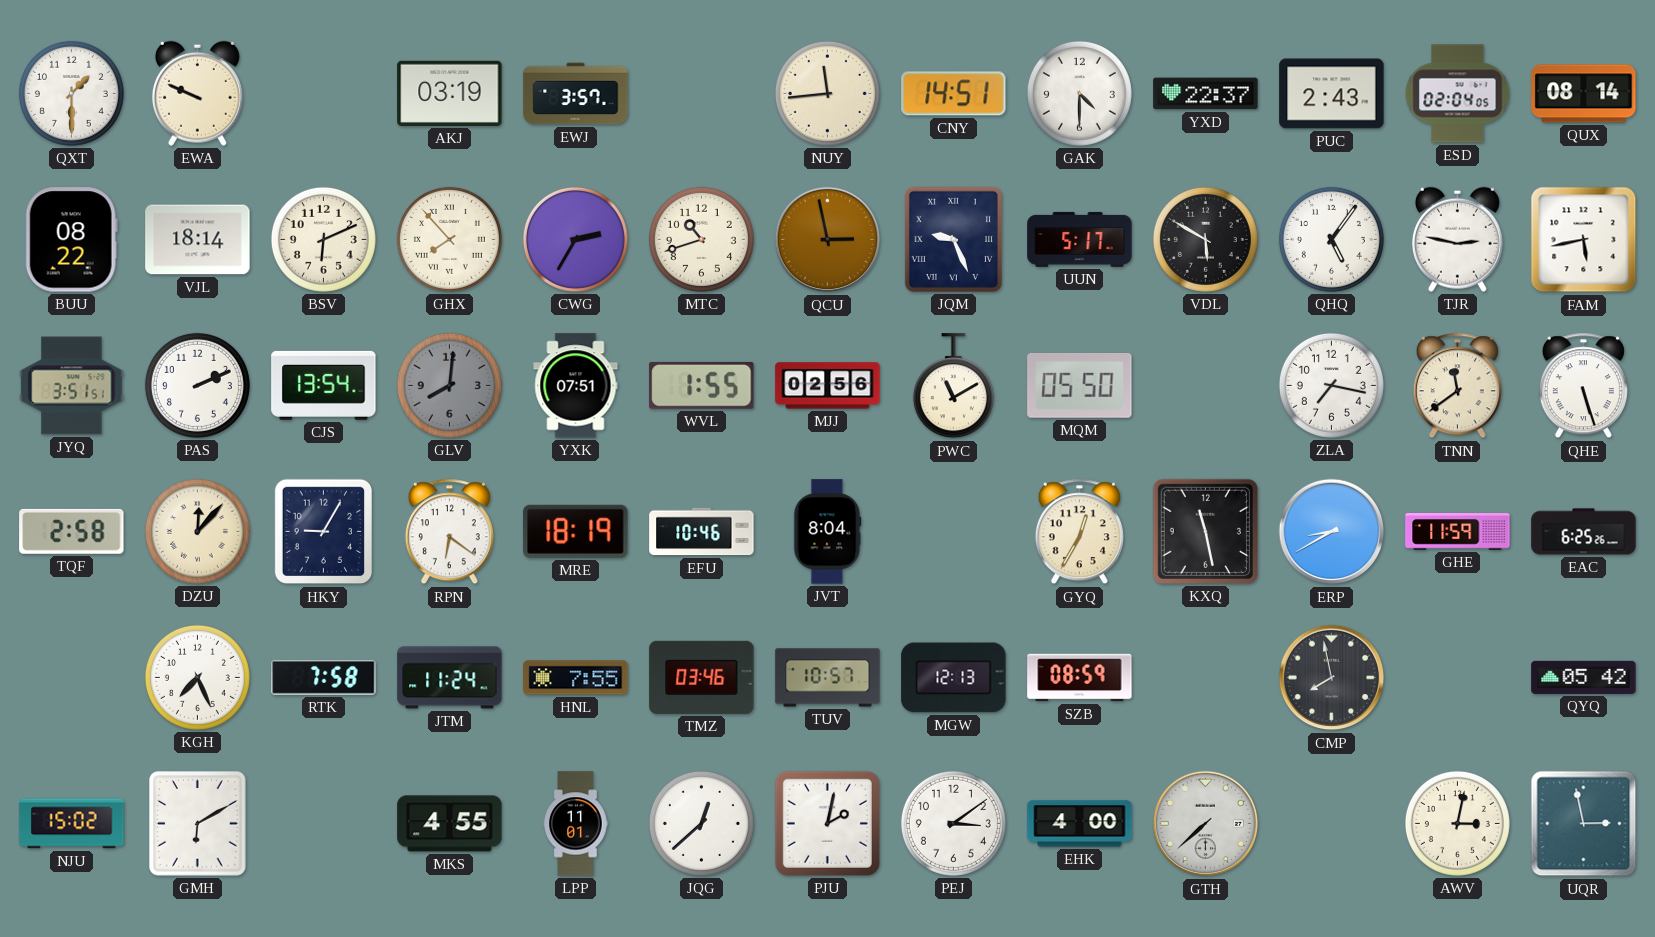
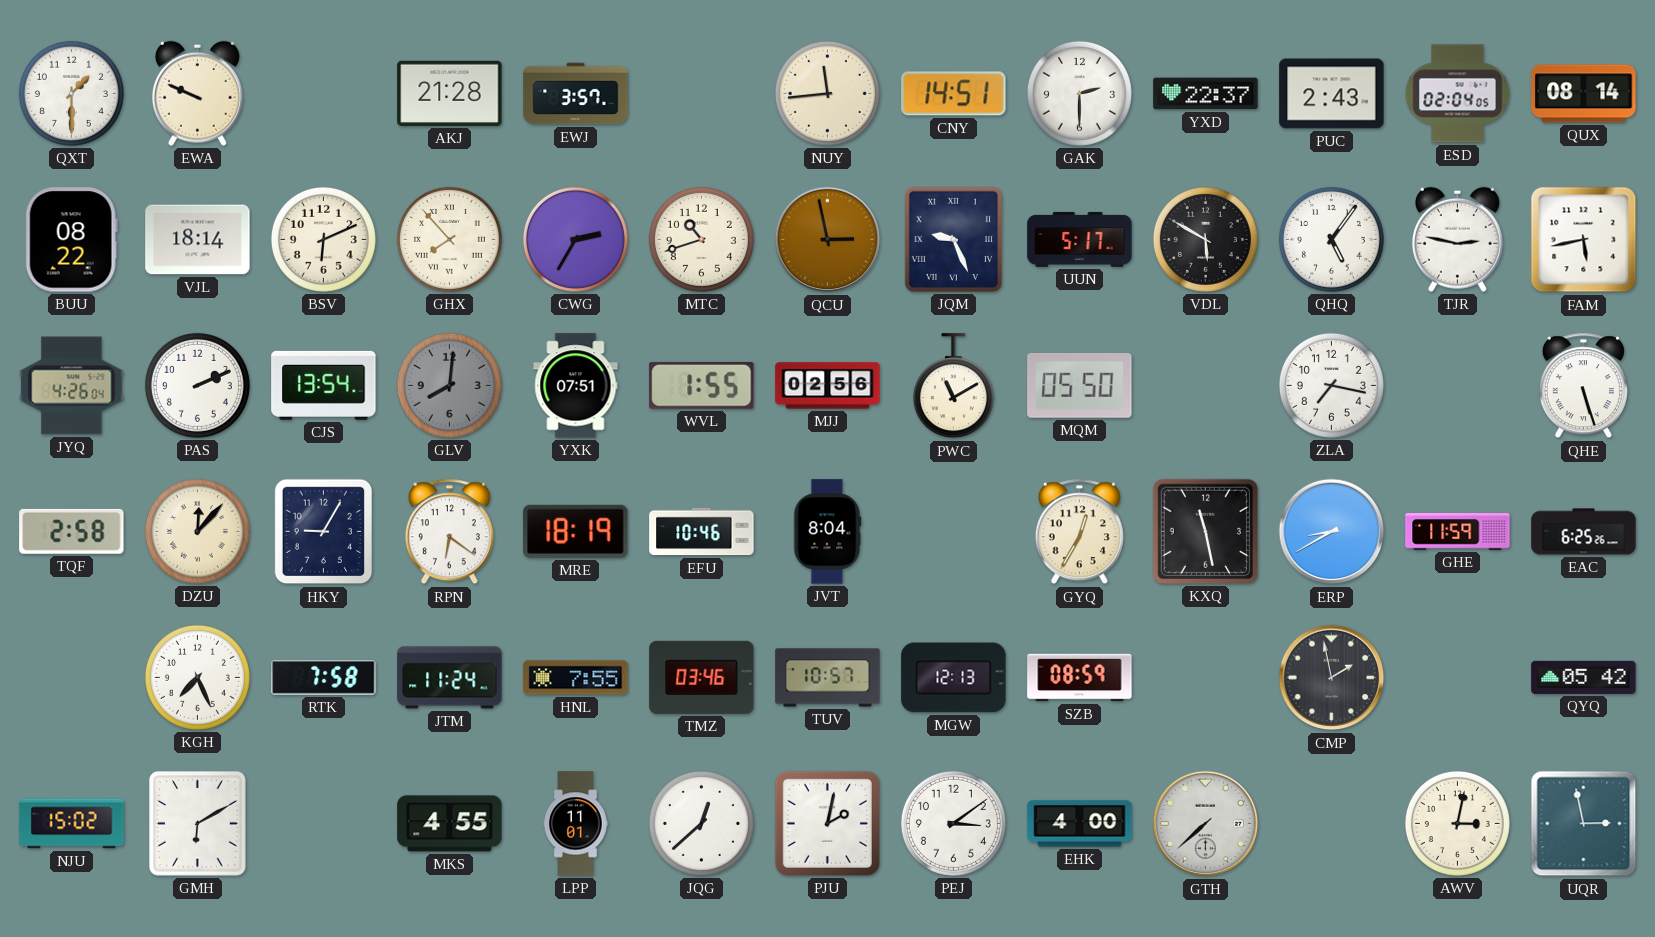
AKJ: 03:19 -> 21:28
GAK: 4:30 -> 2:30
JYQ: 3:51 -> 4:26
TNN: 11:39 -> none
CMP: 7:58 -> 1:58
